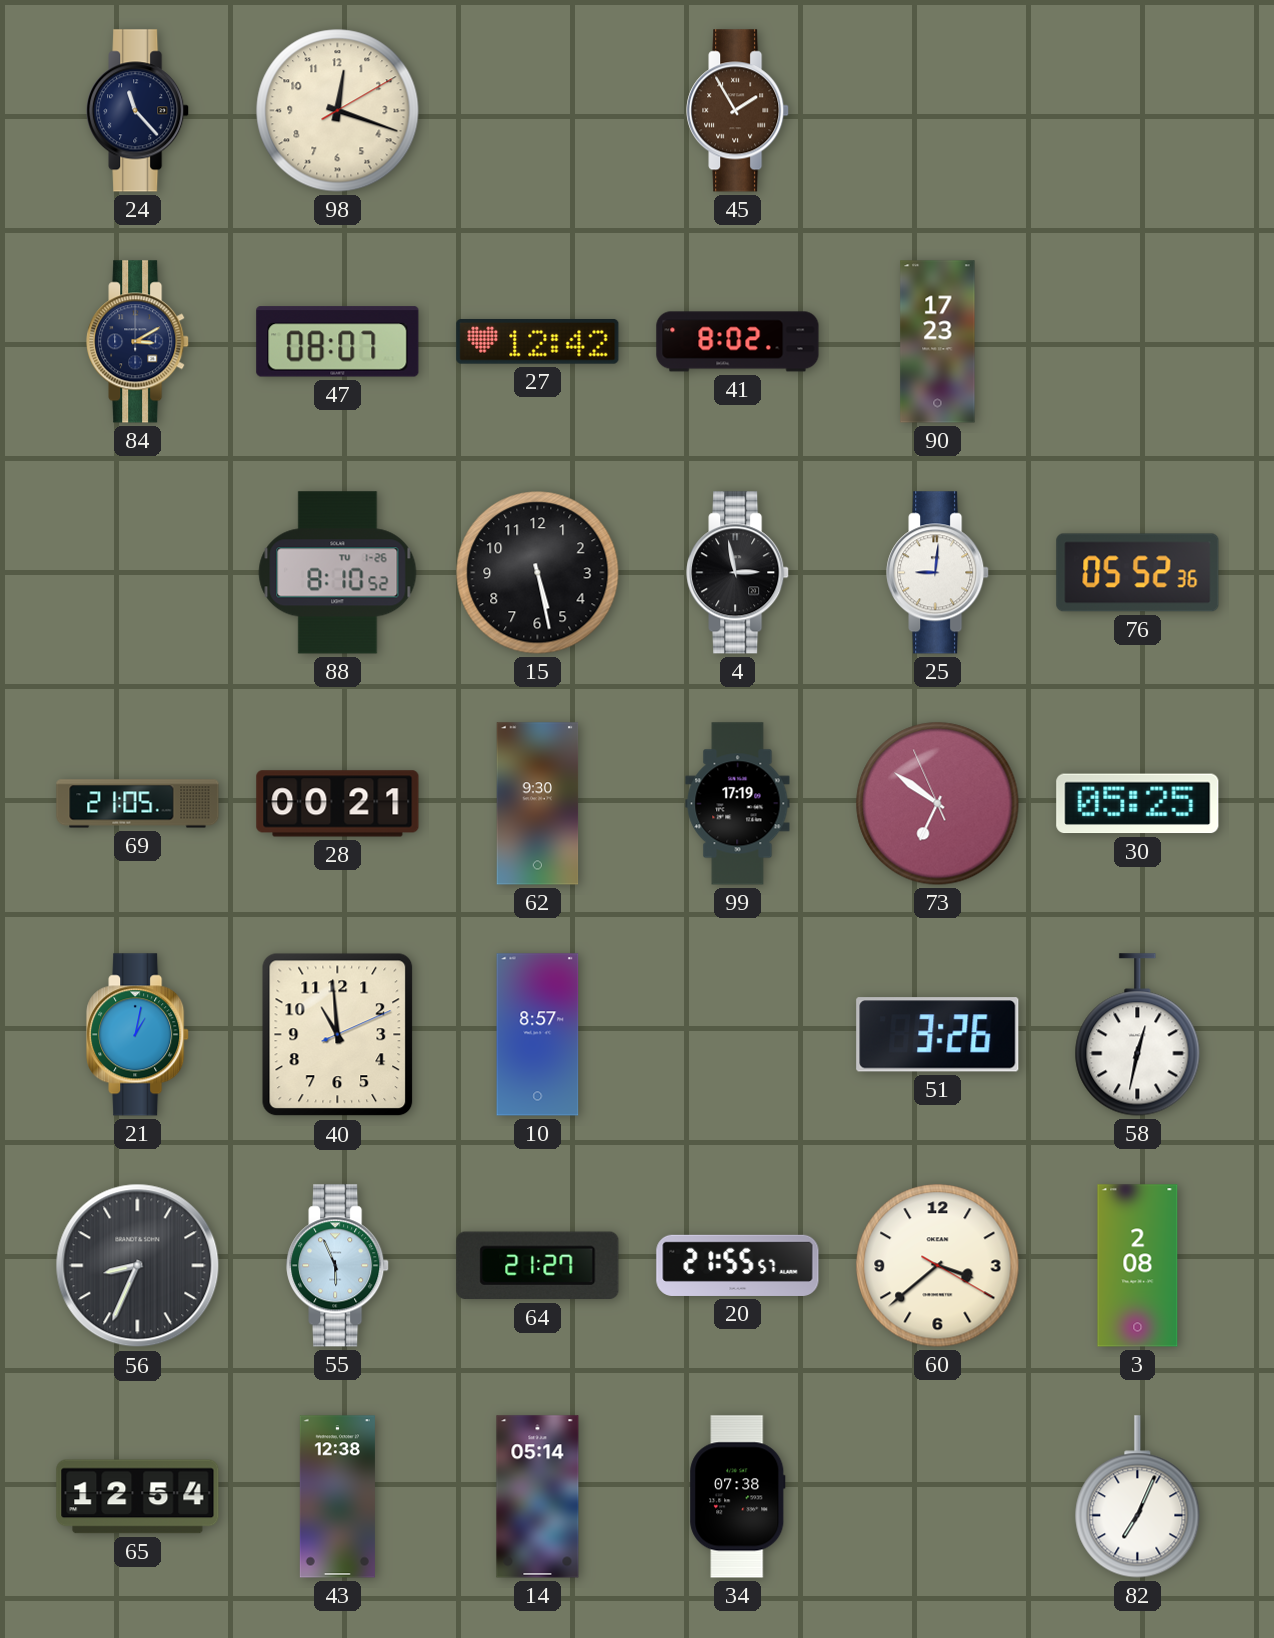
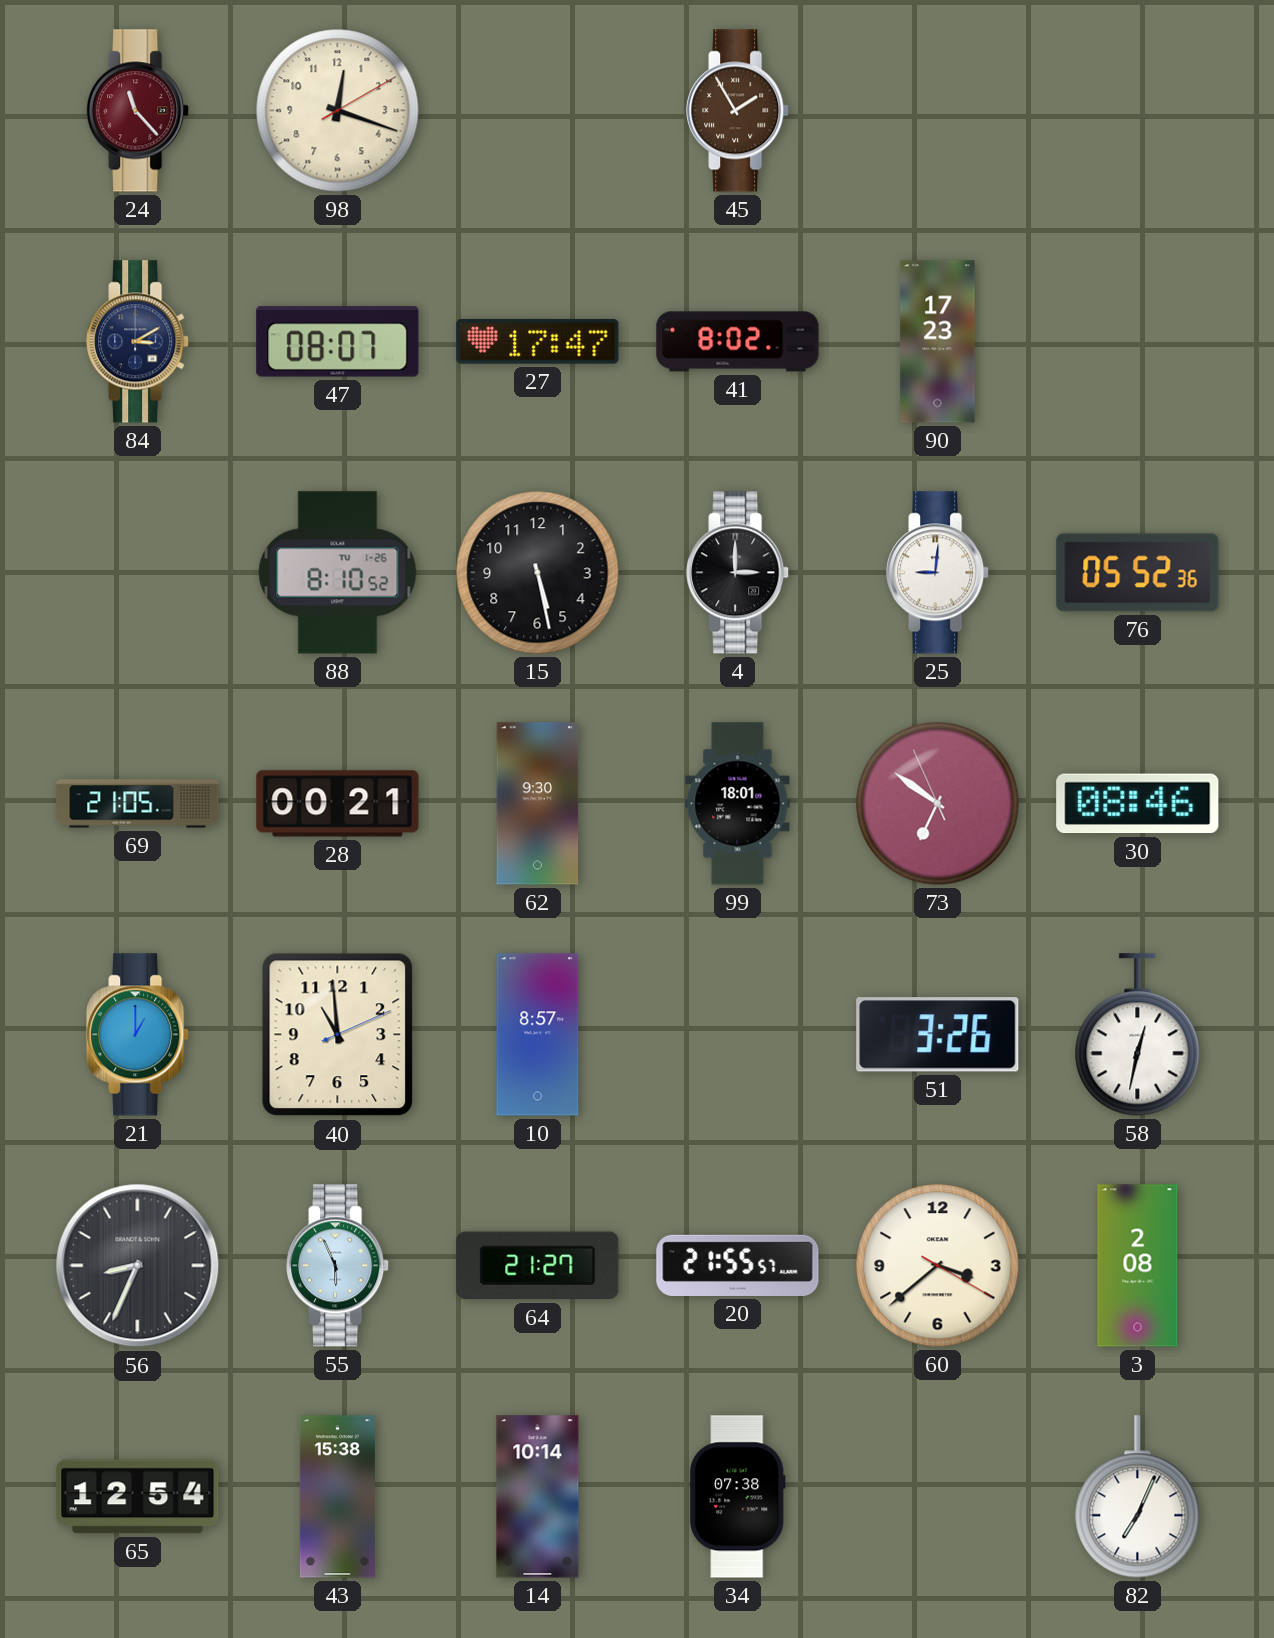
24 dial: navy -> burgundy
27: 12:42 -> 17:47
4: 2:58 -> 3:00
99: 17:19 -> 18:01
30: 05:25 -> 08:46
21: 1:02 -> 1:00
43: 12:38 -> 15:38
14: 05:14 -> 10:14
